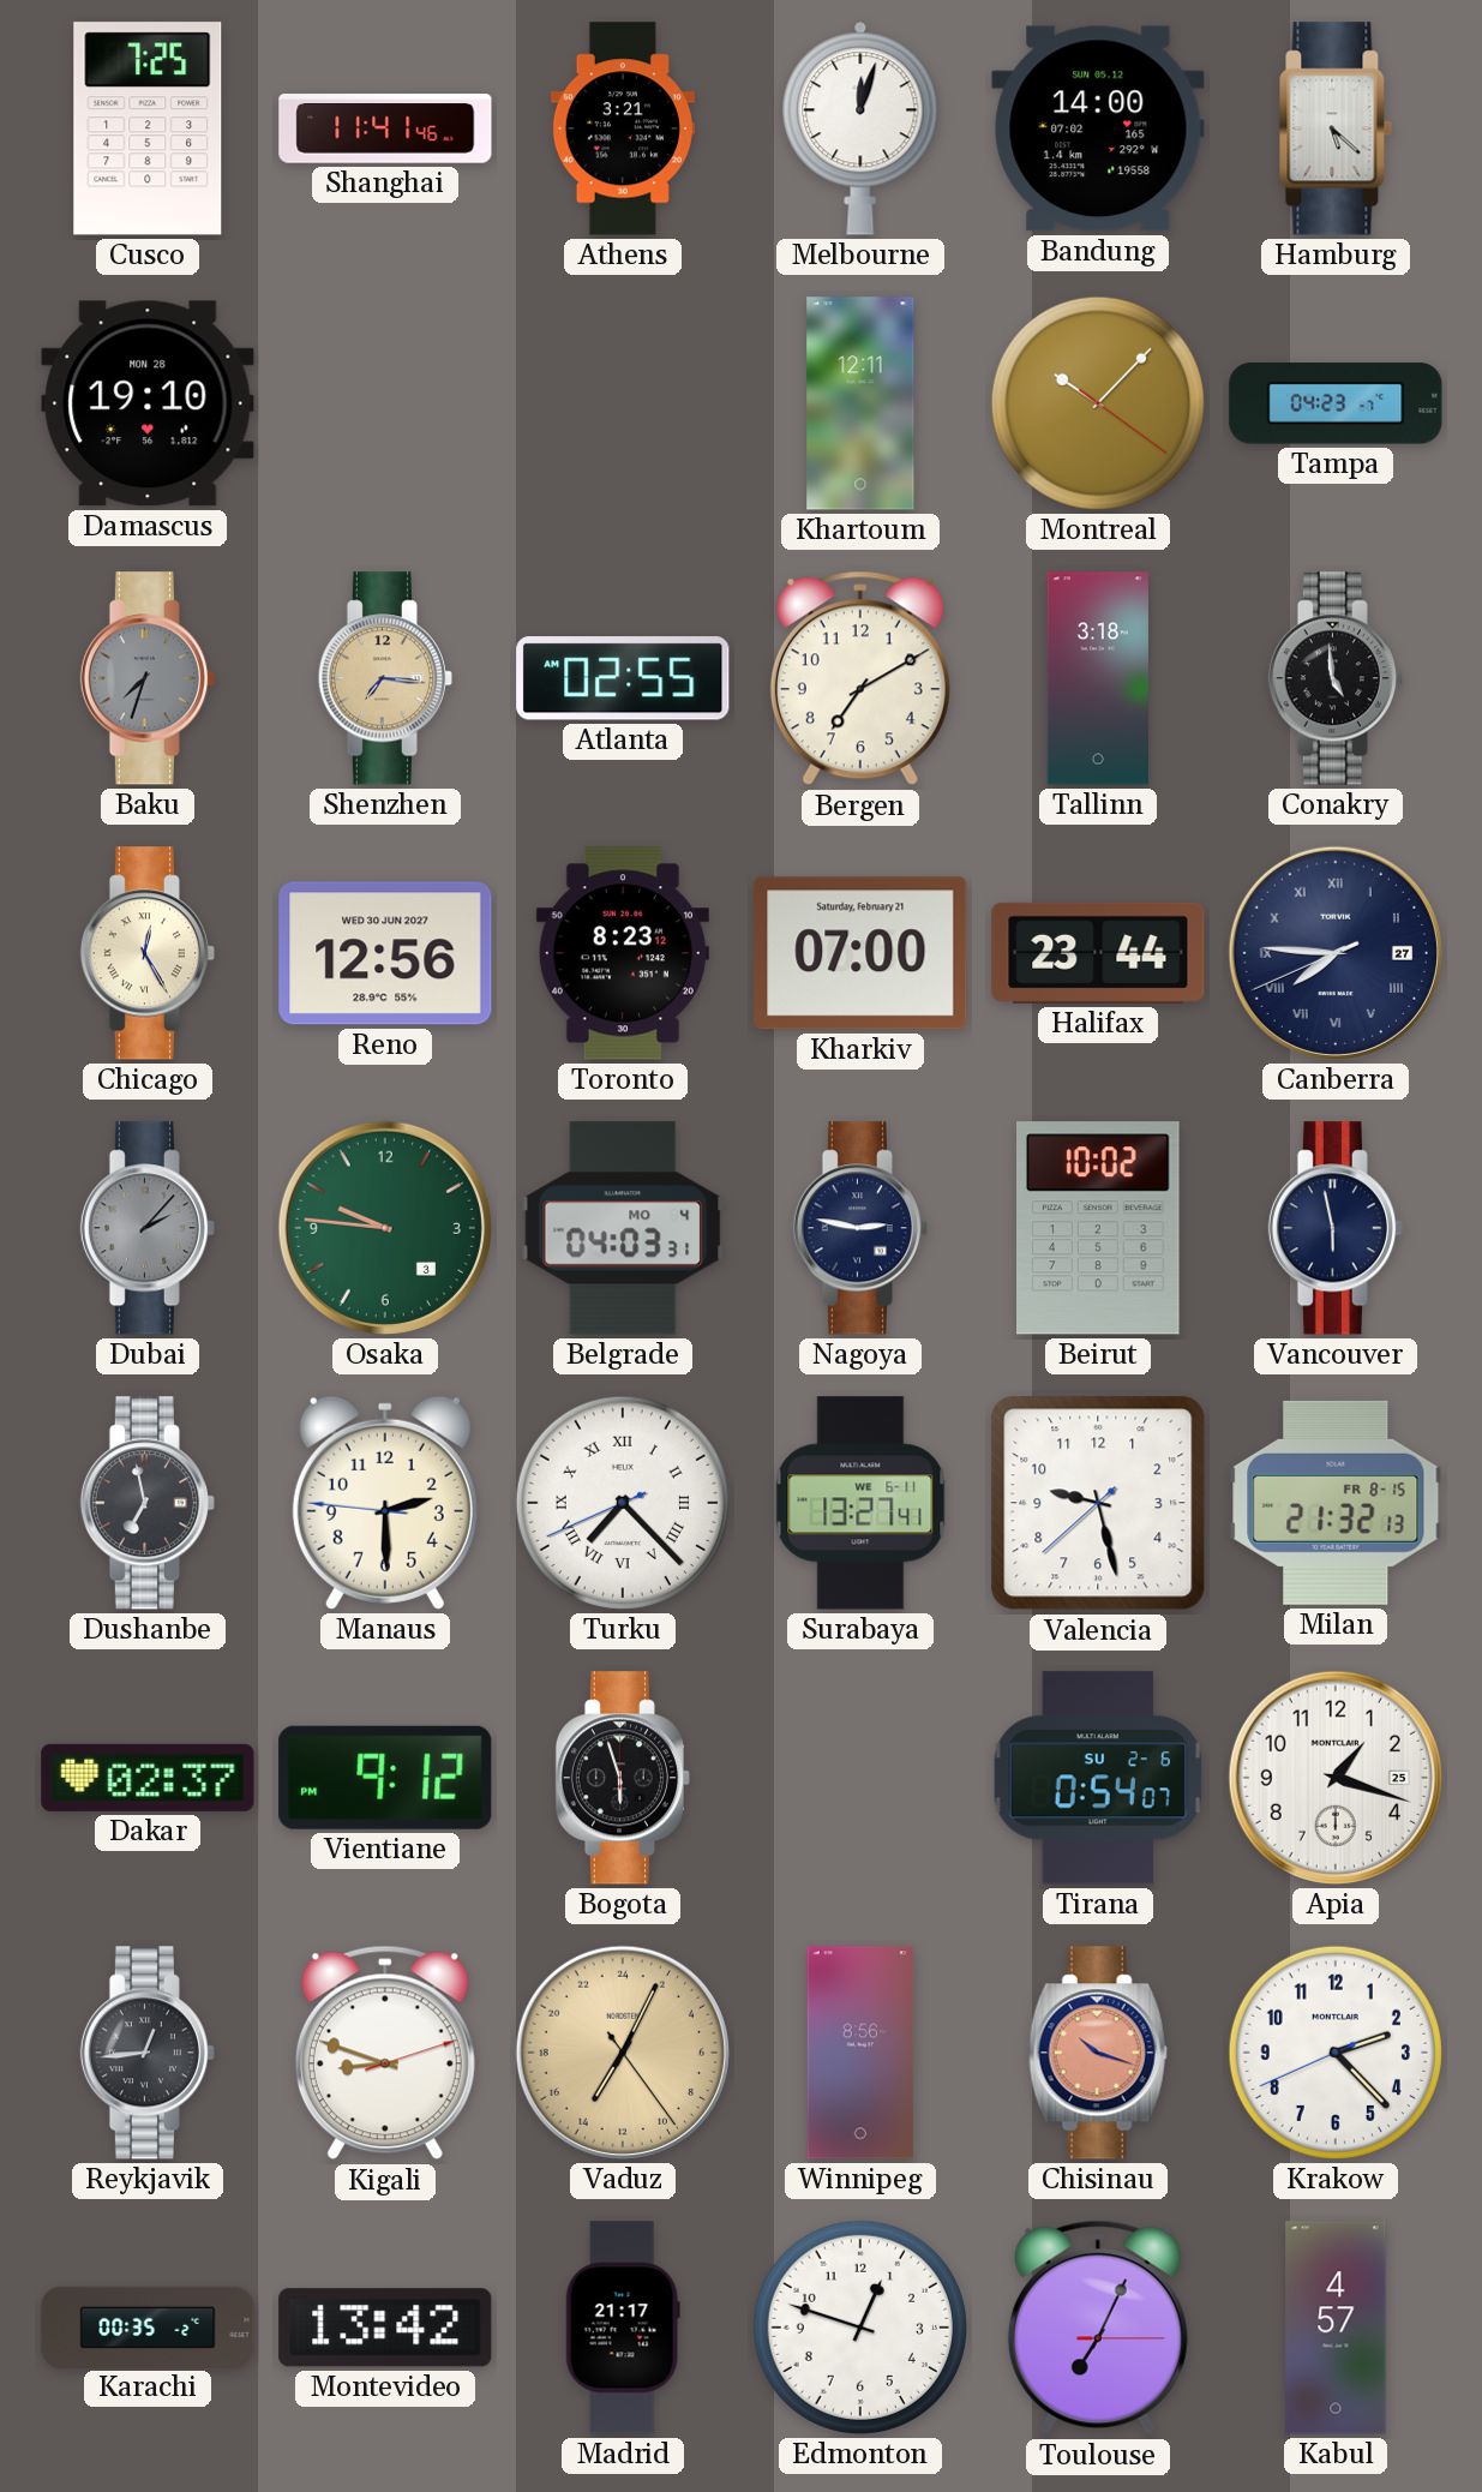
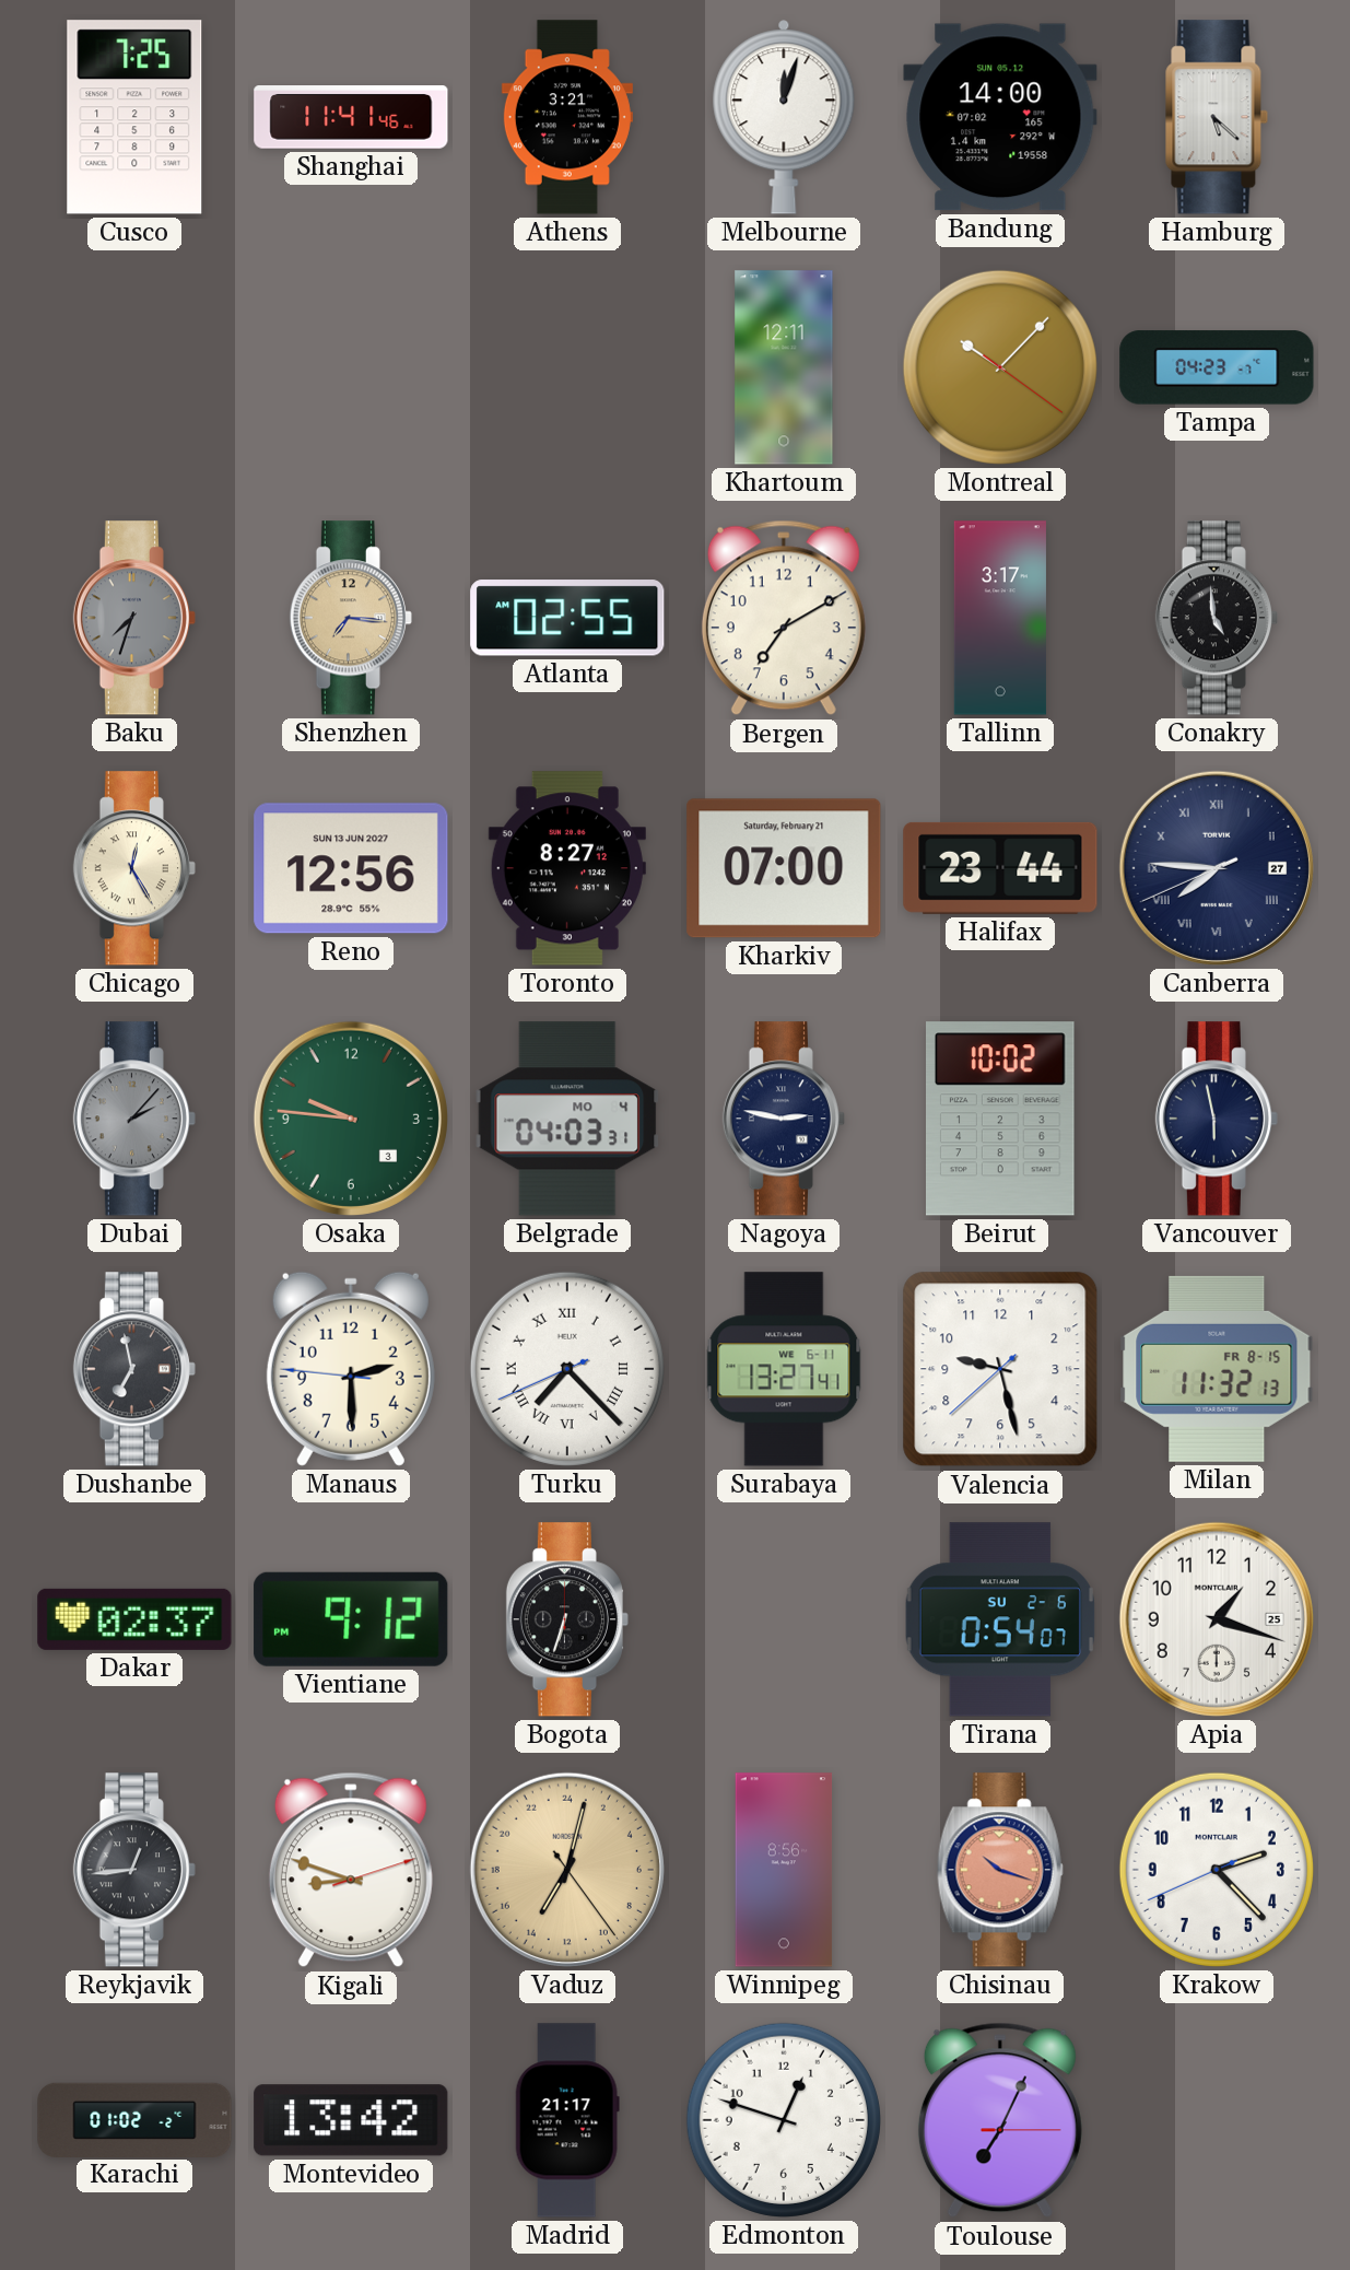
Damascus: 19:10 -> none
Tallinn: 3:18 -> 3:17
Reno date: WED 30 JUN 2027 -> SUN 13 JUN 2027
Toronto: 8:23 -> 8:27
Milan: 21:32 -> 11:32
Bogota: 5:57 -> 6:33
Vaduz: 14:04 -> 14:02
Karachi: 00:35 -> 01:02
Kabul: 4:57 -> none
